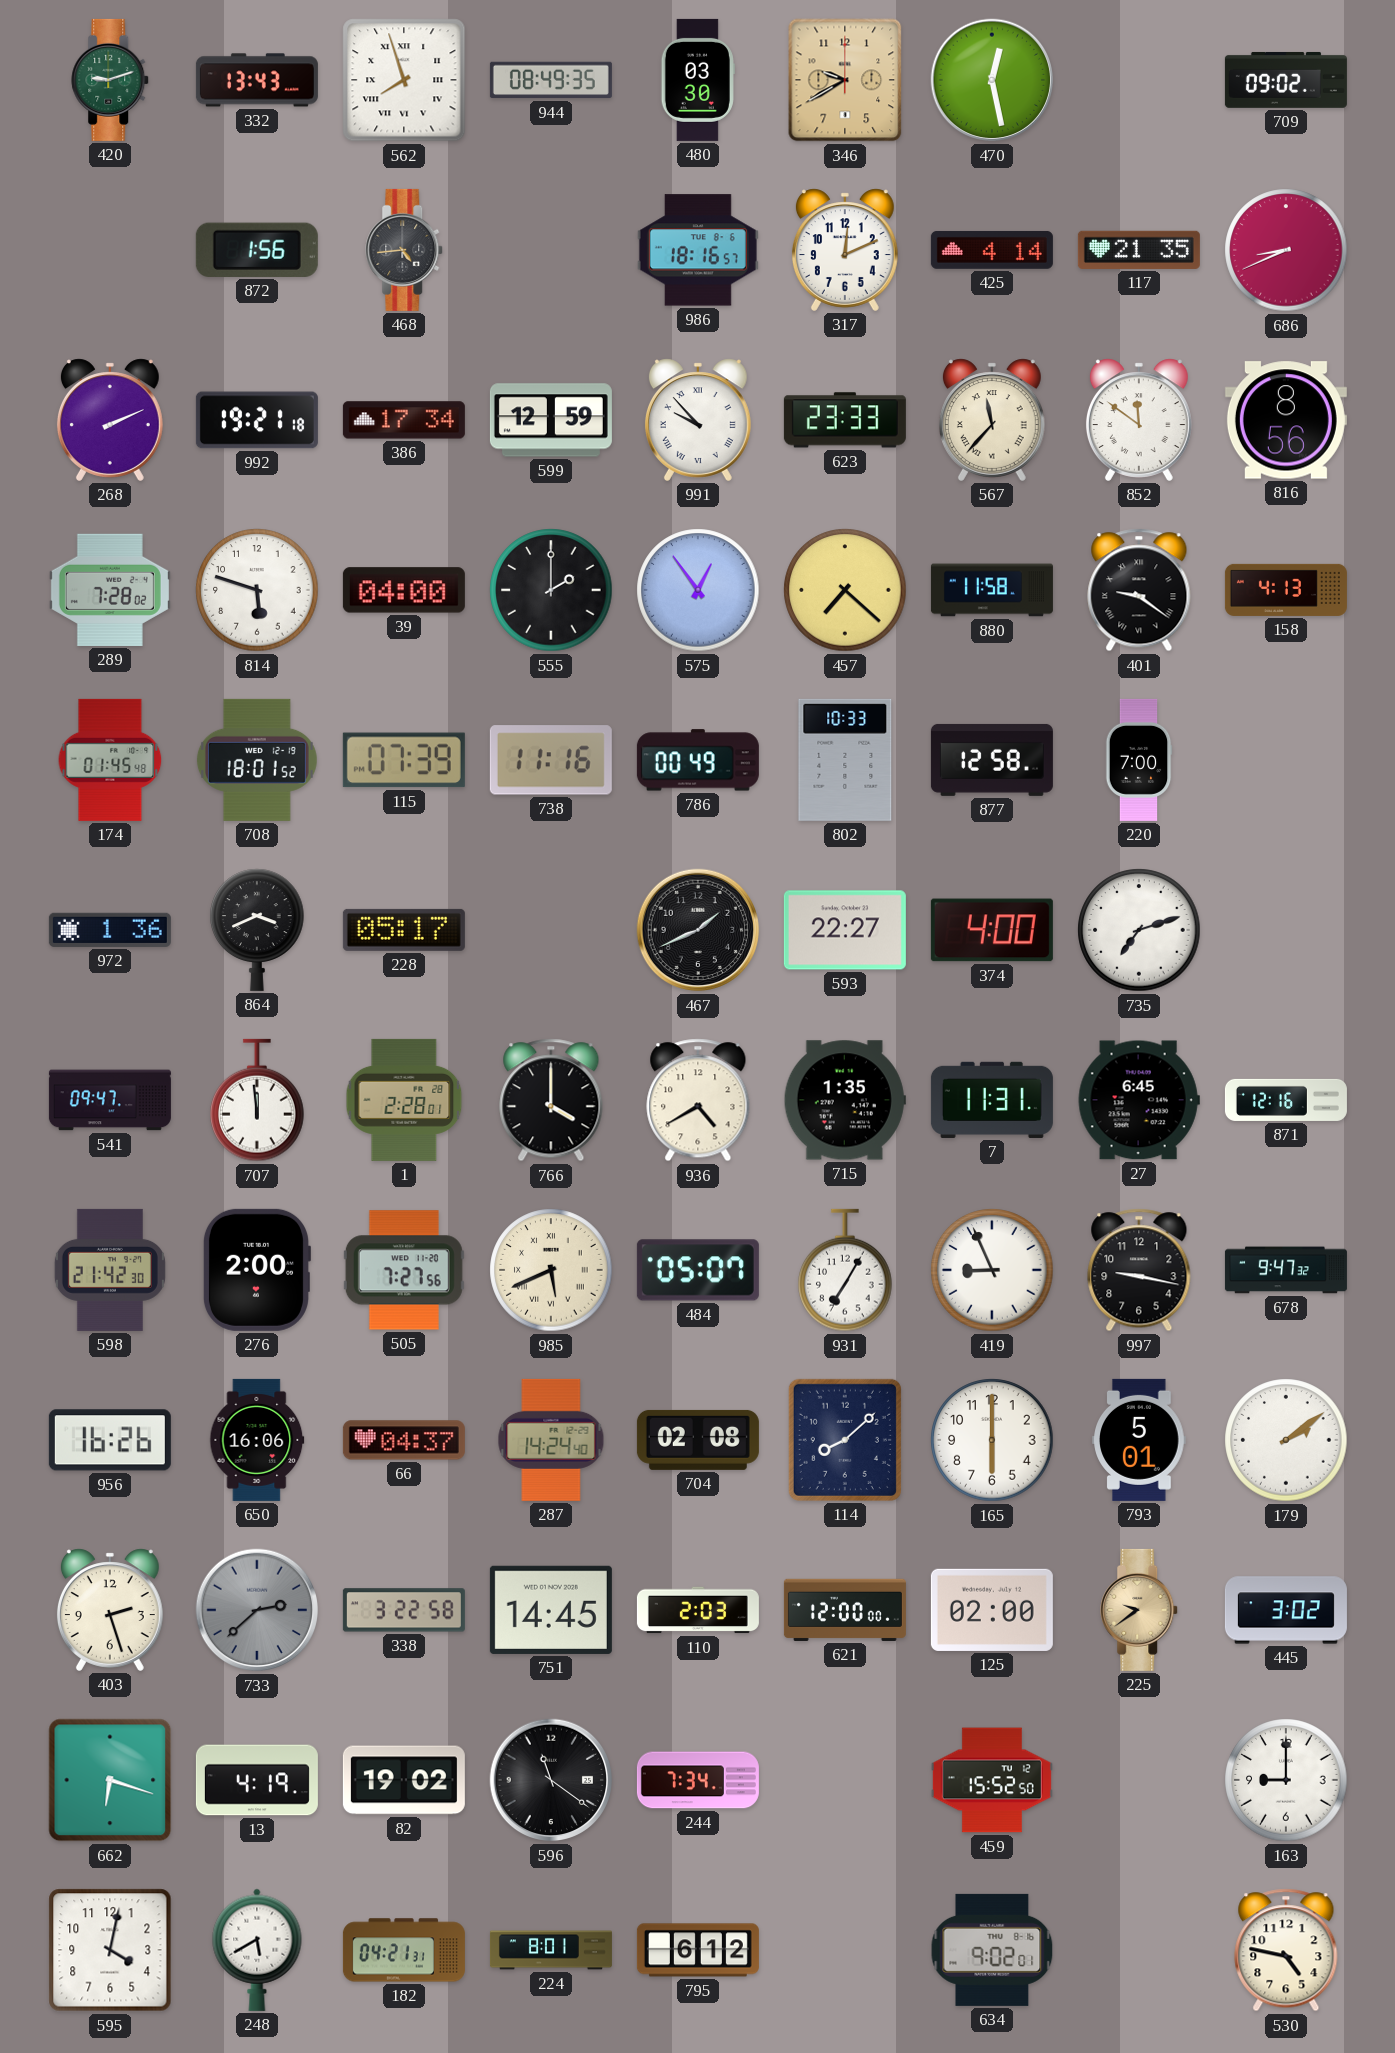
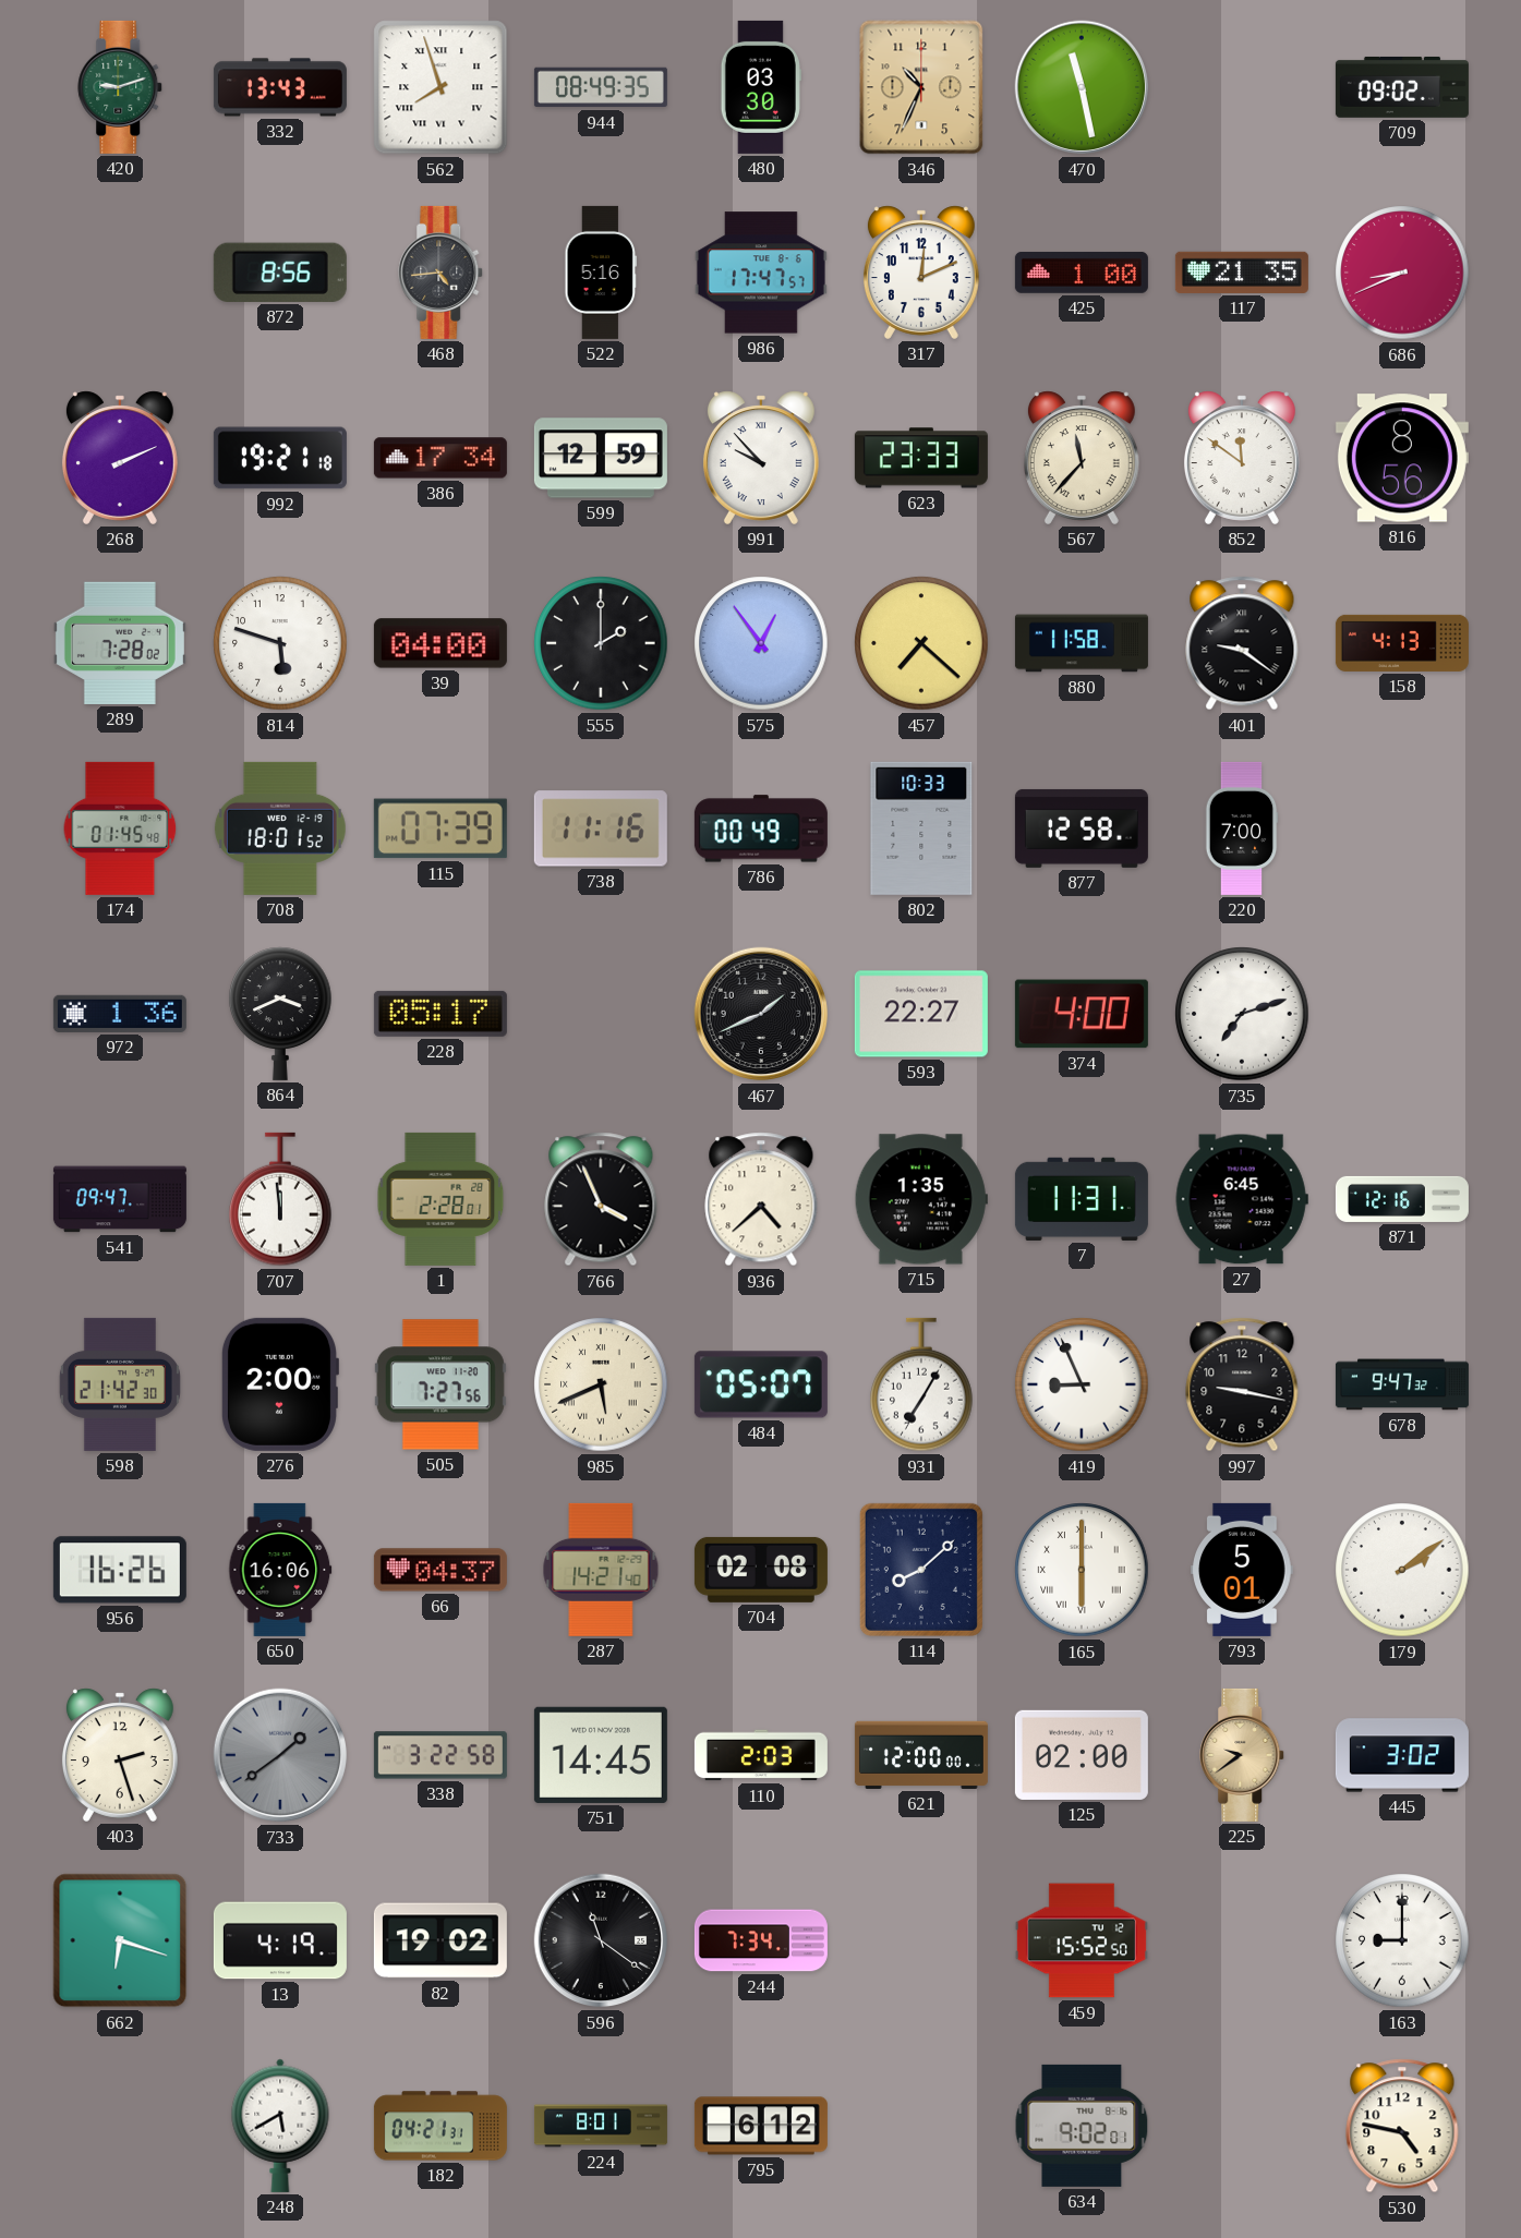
346: 9:40 -> 10:34
470: 12:28 -> 11:28
872: 1:56 -> 8:56
522: none -> 5:16
986: 18:16 -> 17:47
425: 4:14 -> 1:00
766: 4:00 -> 3:56
936: 4:40 -> 4:38
287: 14:24 -> 14:21
165 numerals: Arabic -> Roman
733: 2:38 -> 1:39
595: 4:02 -> none
